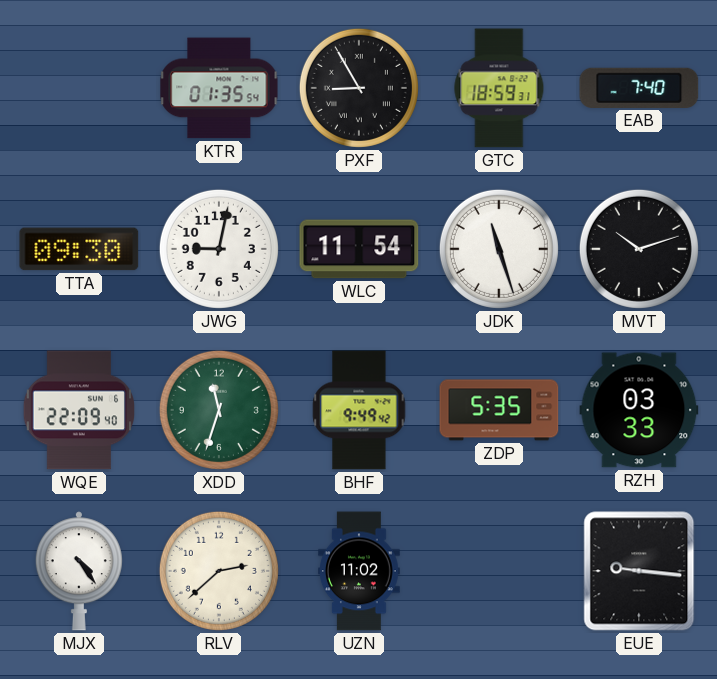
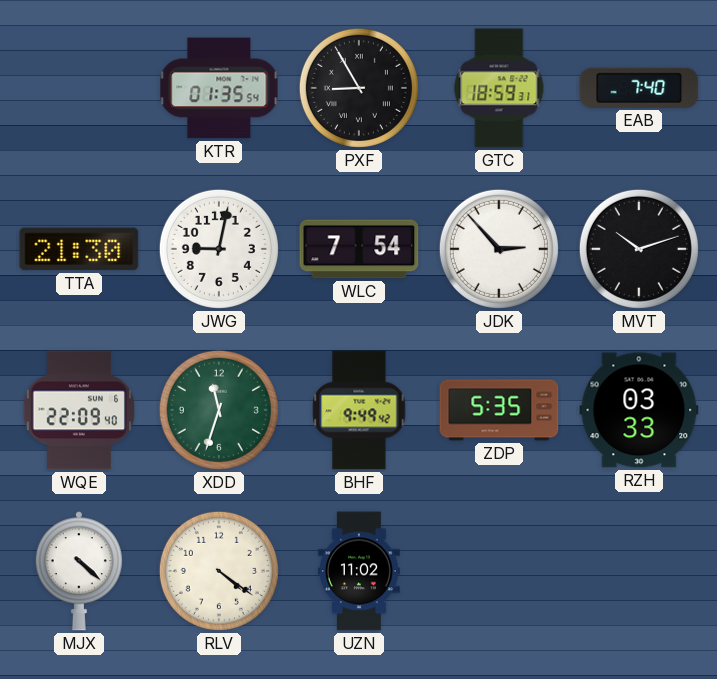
TTA: 09:30 -> 21:30
WLC: 11:54 -> 7:54
JDK: 11:27 -> 2:53
MJX: 4:24 -> 4:22
RLV: 2:38 -> 4:21
EUE: 9:16 -> none
